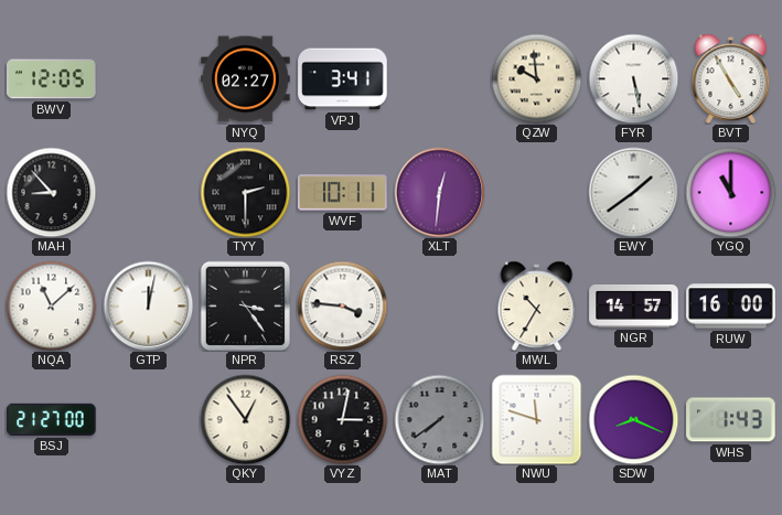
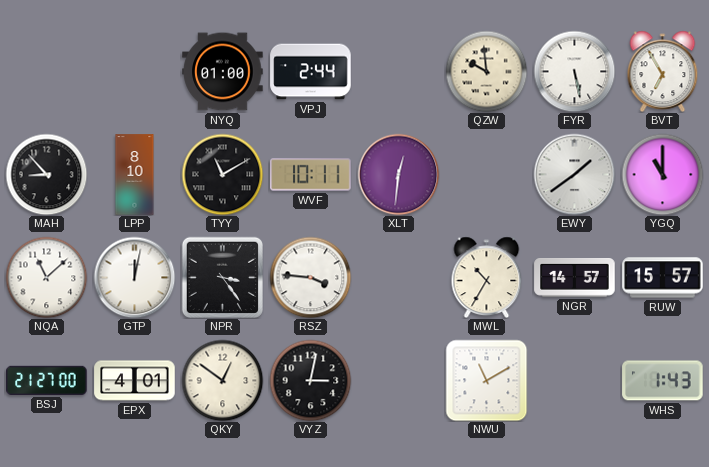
BWV: 12:05 -> none
NYQ: 02:27 -> 01:00
VPJ: 3:41 -> 2:44
BVT: 4:55 -> 6:55
LPP: none -> 8:10
TYY: 2:30 -> 11:10
RUW: 16:00 -> 15:57
EPX: none -> 4:01
QKY: 12:54 -> 12:51
MAT: 7:39 -> none
NWU: 11:48 -> 11:10
SDW: 8:19 -> none
